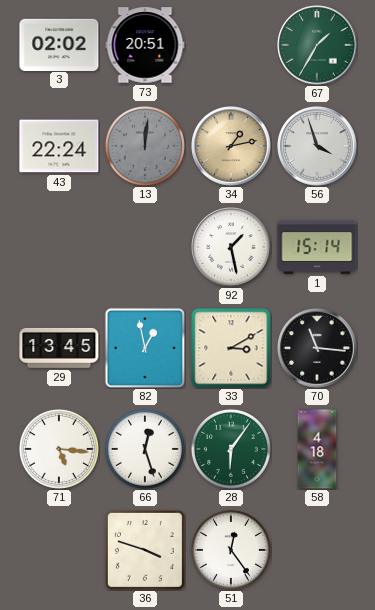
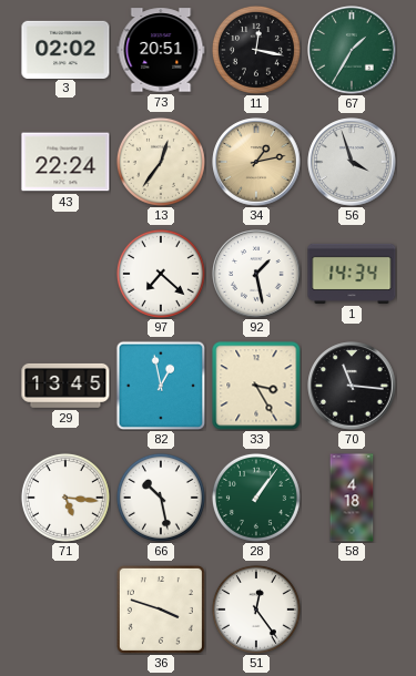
11: none -> 12:17
13: 12:01 -> 12:36
13 dial: grey -> cream
97: none -> 7:22
1: 15:14 -> 14:34
33: 3:10 -> 3:25
66: 12:27 -> 10:28
28: 6:06 -> 1:06
